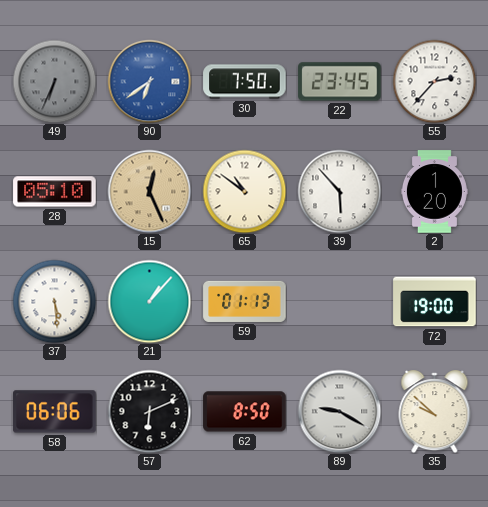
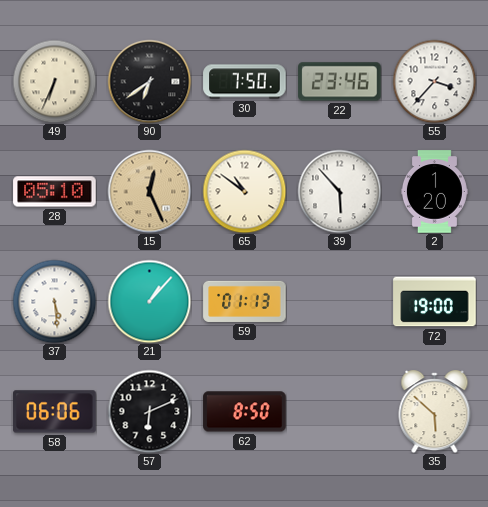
49 dial: grey -> cream
90 dial: blue -> black
22: 23:45 -> 23:46
55: 2:37 -> 3:37
89: 9:20 -> none
35: 9:52 -> 5:52
